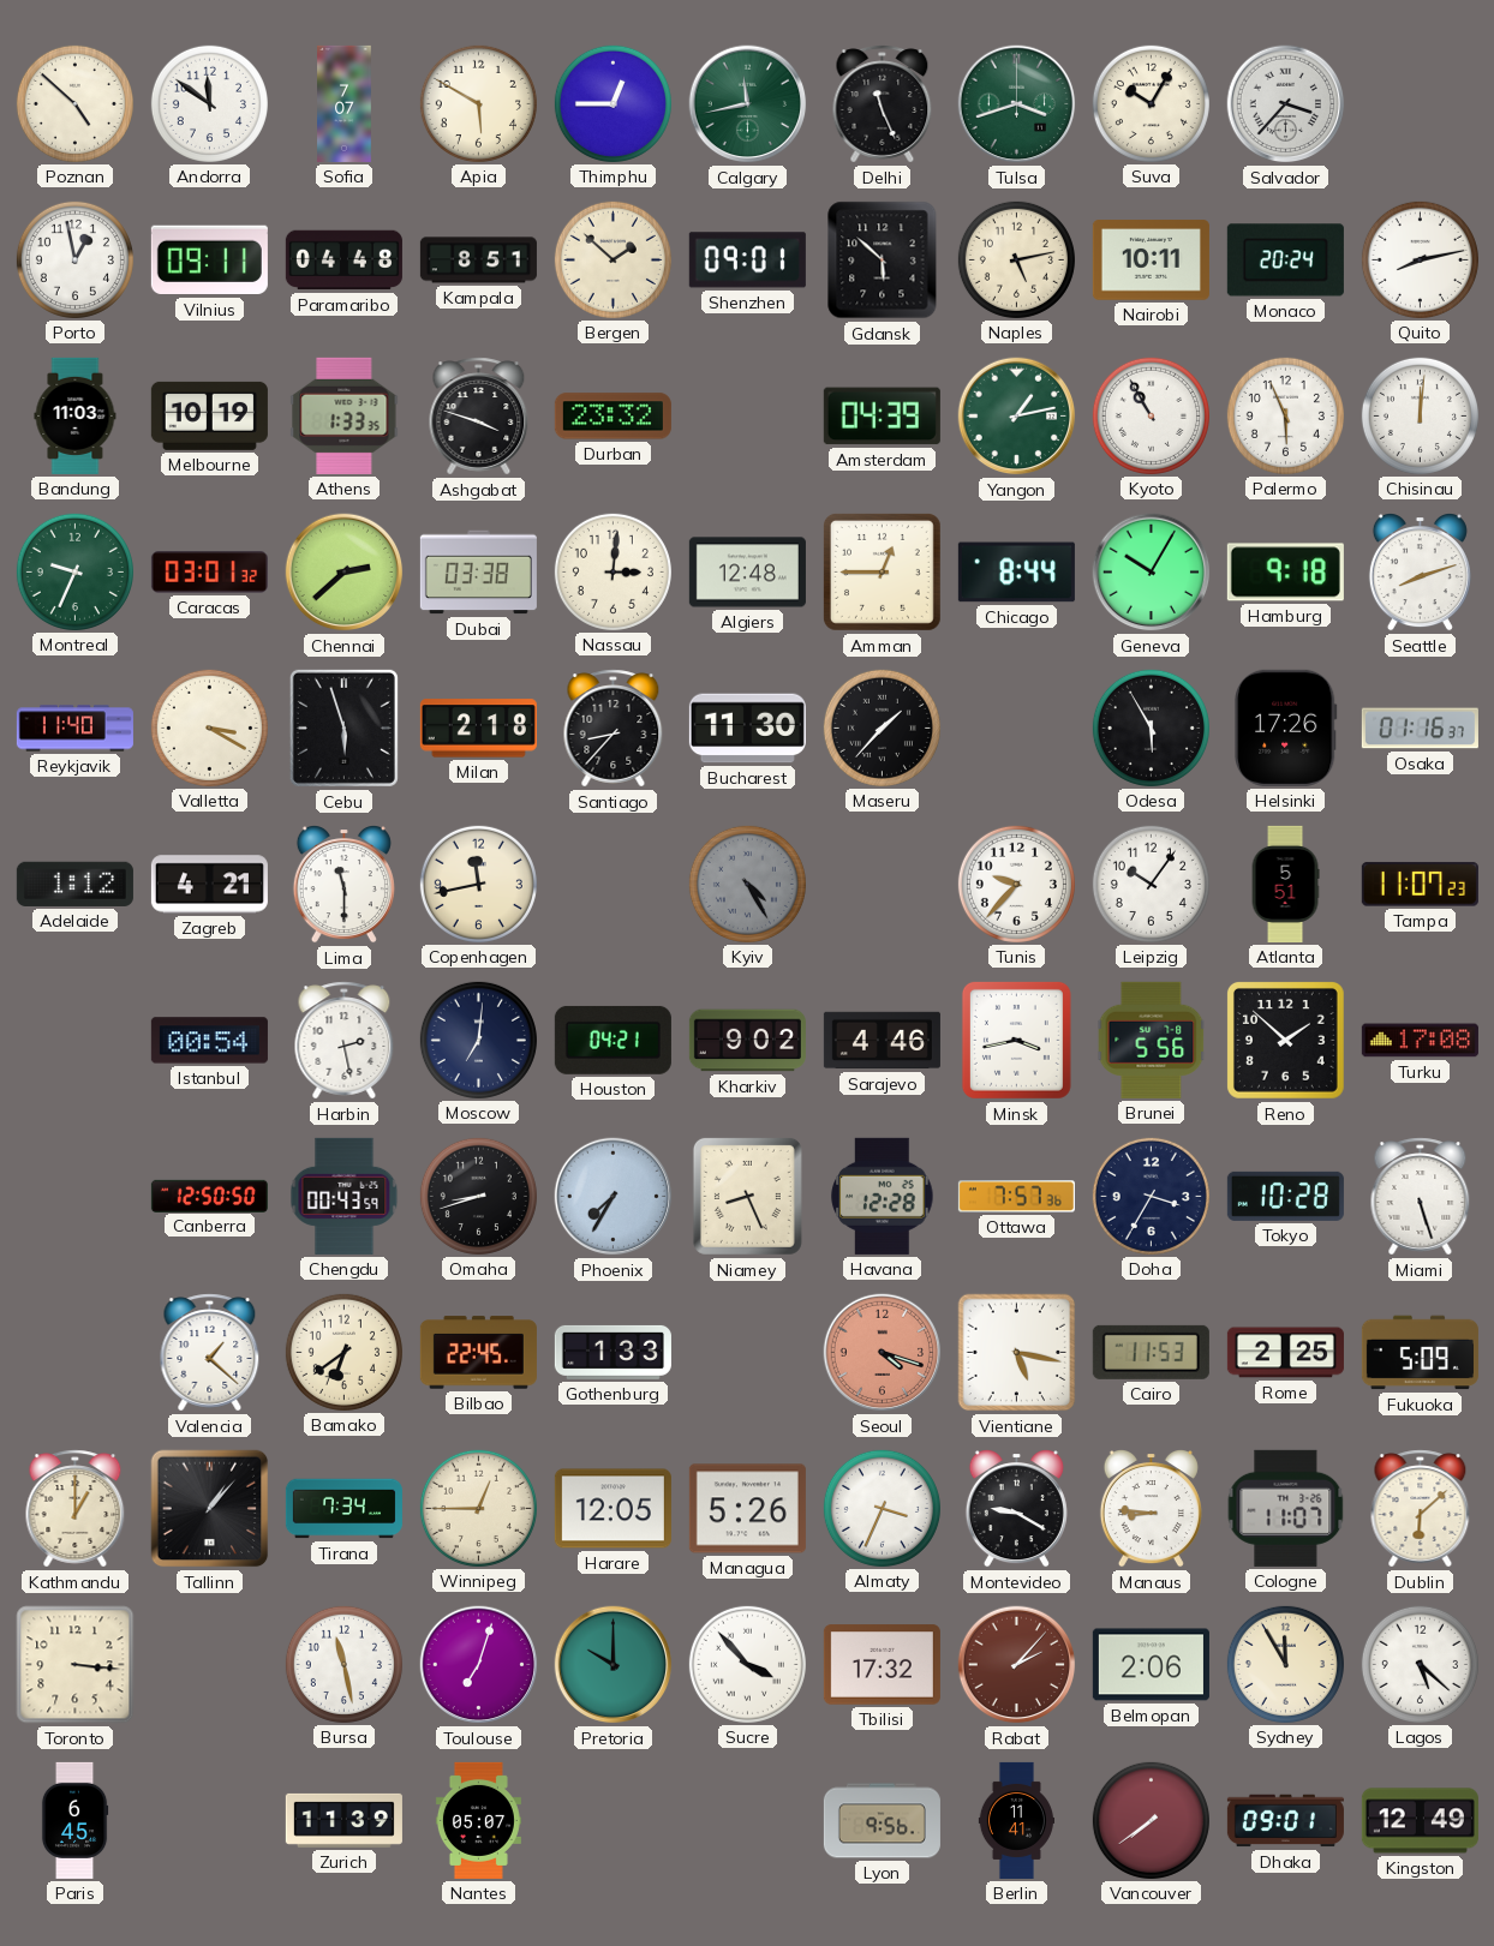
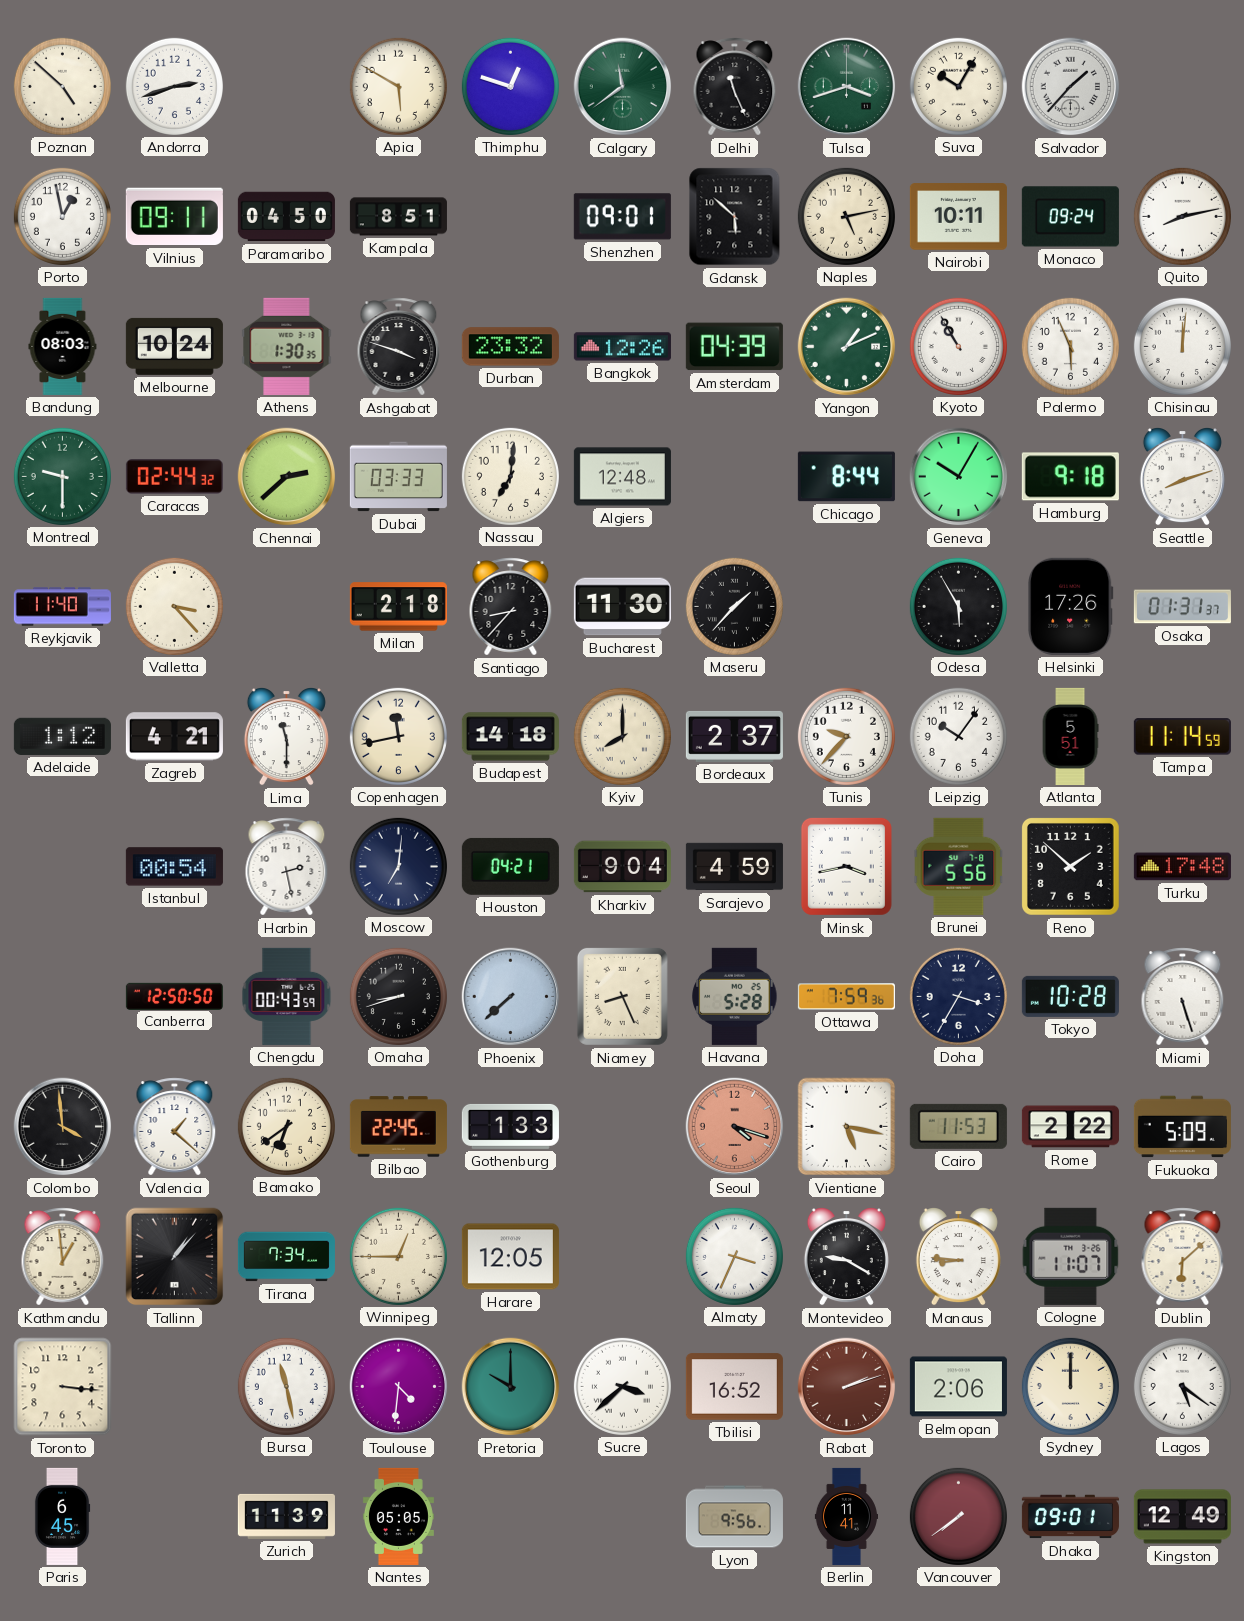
Andorra: 11:51 -> 2:42
Sofia: 7:07 -> none
Thimphu: 12:45 -> 12:48
Calgary: 11:43 -> 11:39
Salvador: 3:37 -> 1:37
Paramaribo: 04:48 -> 04:50
Bergen: 1:52 -> none
Monaco: 20:24 -> 09:24
Bandung: 11:03 -> 08:03
Melbourne: 10:19 -> 10:24
Athens: 1:33 -> 1:30
Bangkok: none -> 12:26
Yangon: 1:13 -> 1:11
Montreal: 9:34 -> 9:30
Caracas: 03:01 -> 02:44
Dubai: 03:38 -> 03:33
Nassau: 3:01 -> 7:01
Amman: 12:45 -> none
Valletta: 3:20 -> 3:23
Cebu: 5:57 -> none
Osaka: 01:16 -> 01:31
Budapest: none -> 14:18
Kyiv: 4:25 -> 8:00
Kyiv dial: grey -> cream
Bordeaux: none -> 2:37
Tampa: 11:07 -> 11:14
Kharkiv: 9:02 -> 9:04
Sarajevo: 4:46 -> 4:59
Turku: 17:08 -> 17:48
Phoenix: 7:35 -> 7:38
Havana: 12:28 -> 5:28
Ottawa: 7:57 -> 7:59
Colombo: none -> 3:59
Rome: 2:25 -> 2:22
Kathmandu: 1:00 -> 12:59
Managua: 5:26 -> none
Toulouse: 7:03 -> 4:31
Sucre: 3:53 -> 3:38
Tbilisi: 17:32 -> 16:52
Rabat: 2:07 -> 2:12
Sydney: 11:55 -> 12:00
Lagos: 5:22 -> 5:21
Nantes: 05:07 -> 05:05
